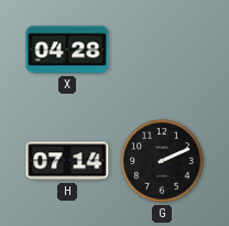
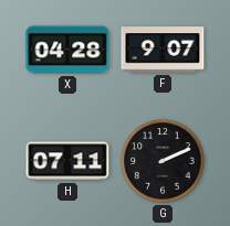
F: none -> 9:07
H: 07:14 -> 07:11
